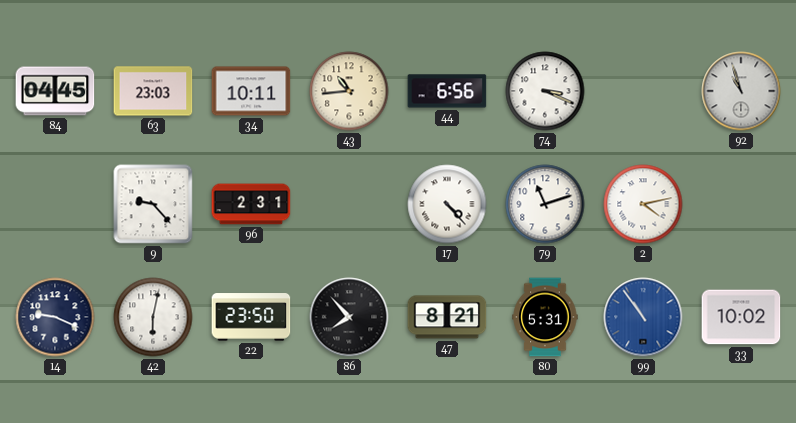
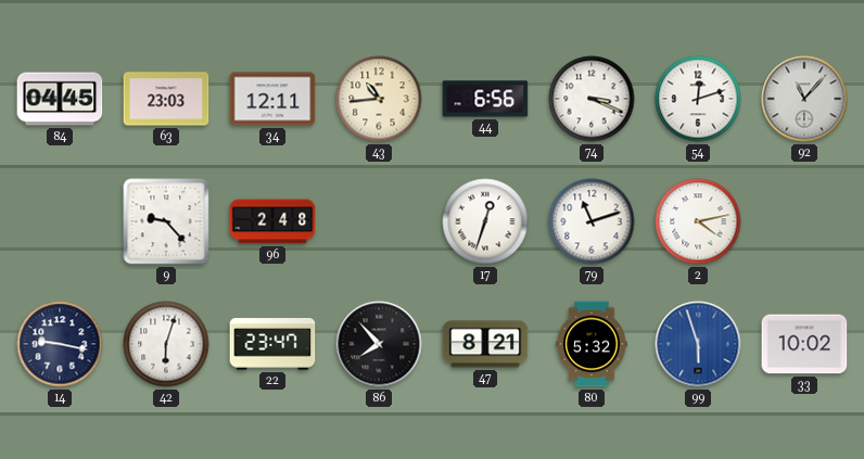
34: 10:11 -> 12:11
54: none -> 12:12
92: 10:57 -> 11:07
96: 2:31 -> 2:48
17: 4:23 -> 12:33
14: 9:19 -> 9:17
42: 6:02 -> 6:03
22: 23:50 -> 23:47
80: 5:31 -> 5:32
99: 10:54 -> 5:57
